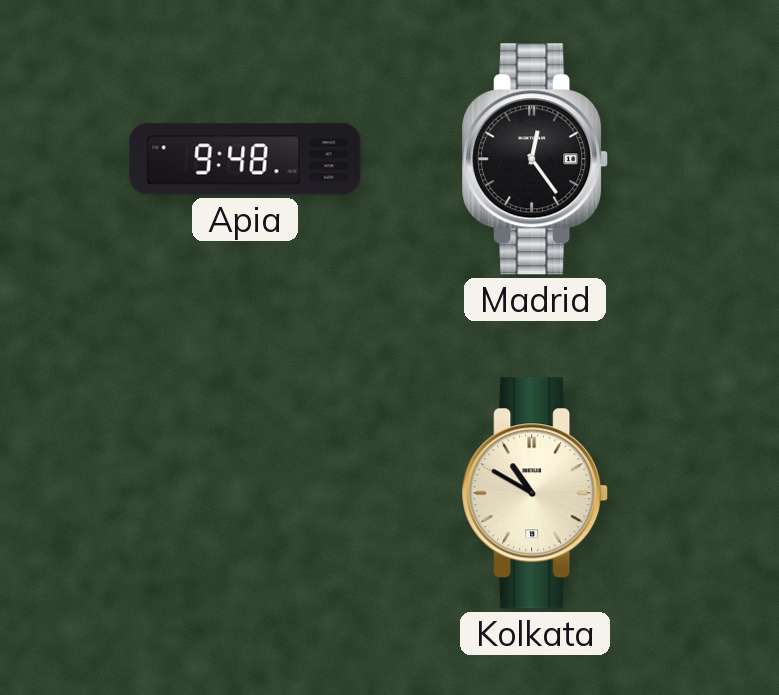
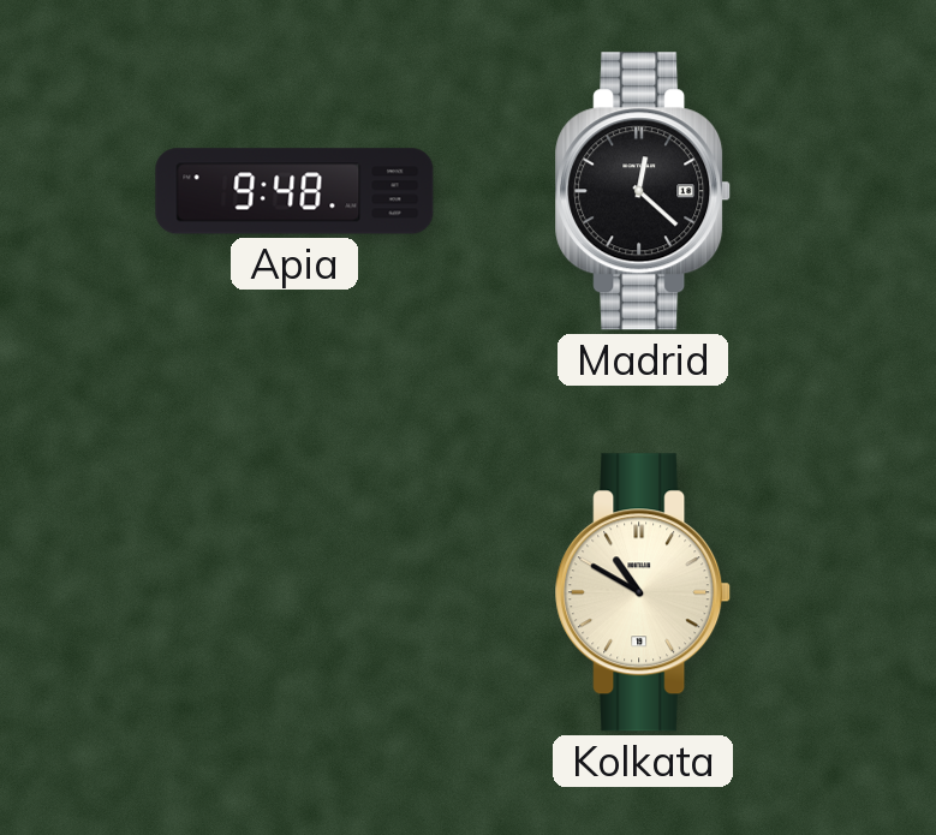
Madrid: 12:24 -> 12:22
